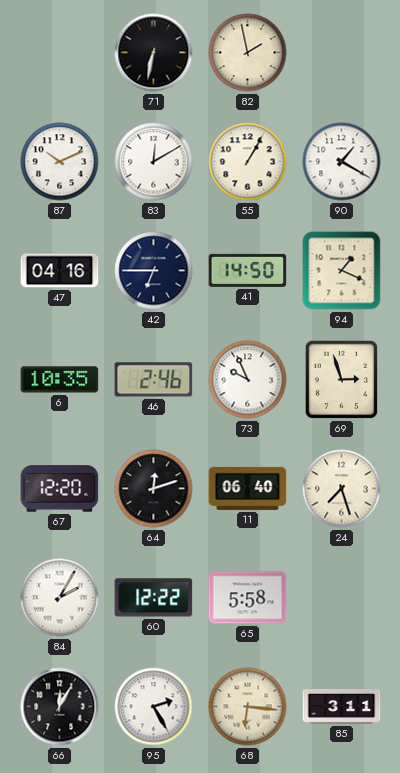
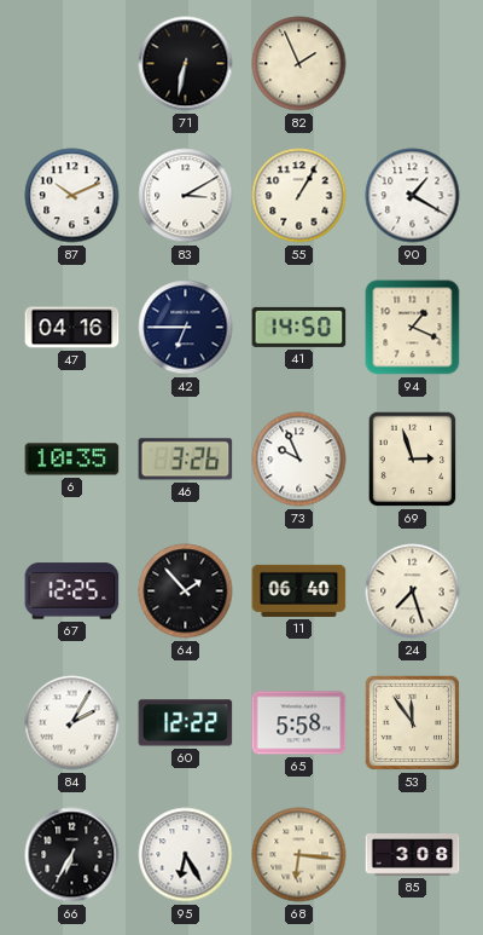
82: 1:58 -> 1:56
83: 12:10 -> 3:10
46: 2:46 -> 3:26
67: 12:20 -> 12:25
64: 12:12 -> 1:53
53: none -> 11:54
66: 12:05 -> 6:35
95: 2:25 -> 6:25
85: 3:11 -> 3:08
